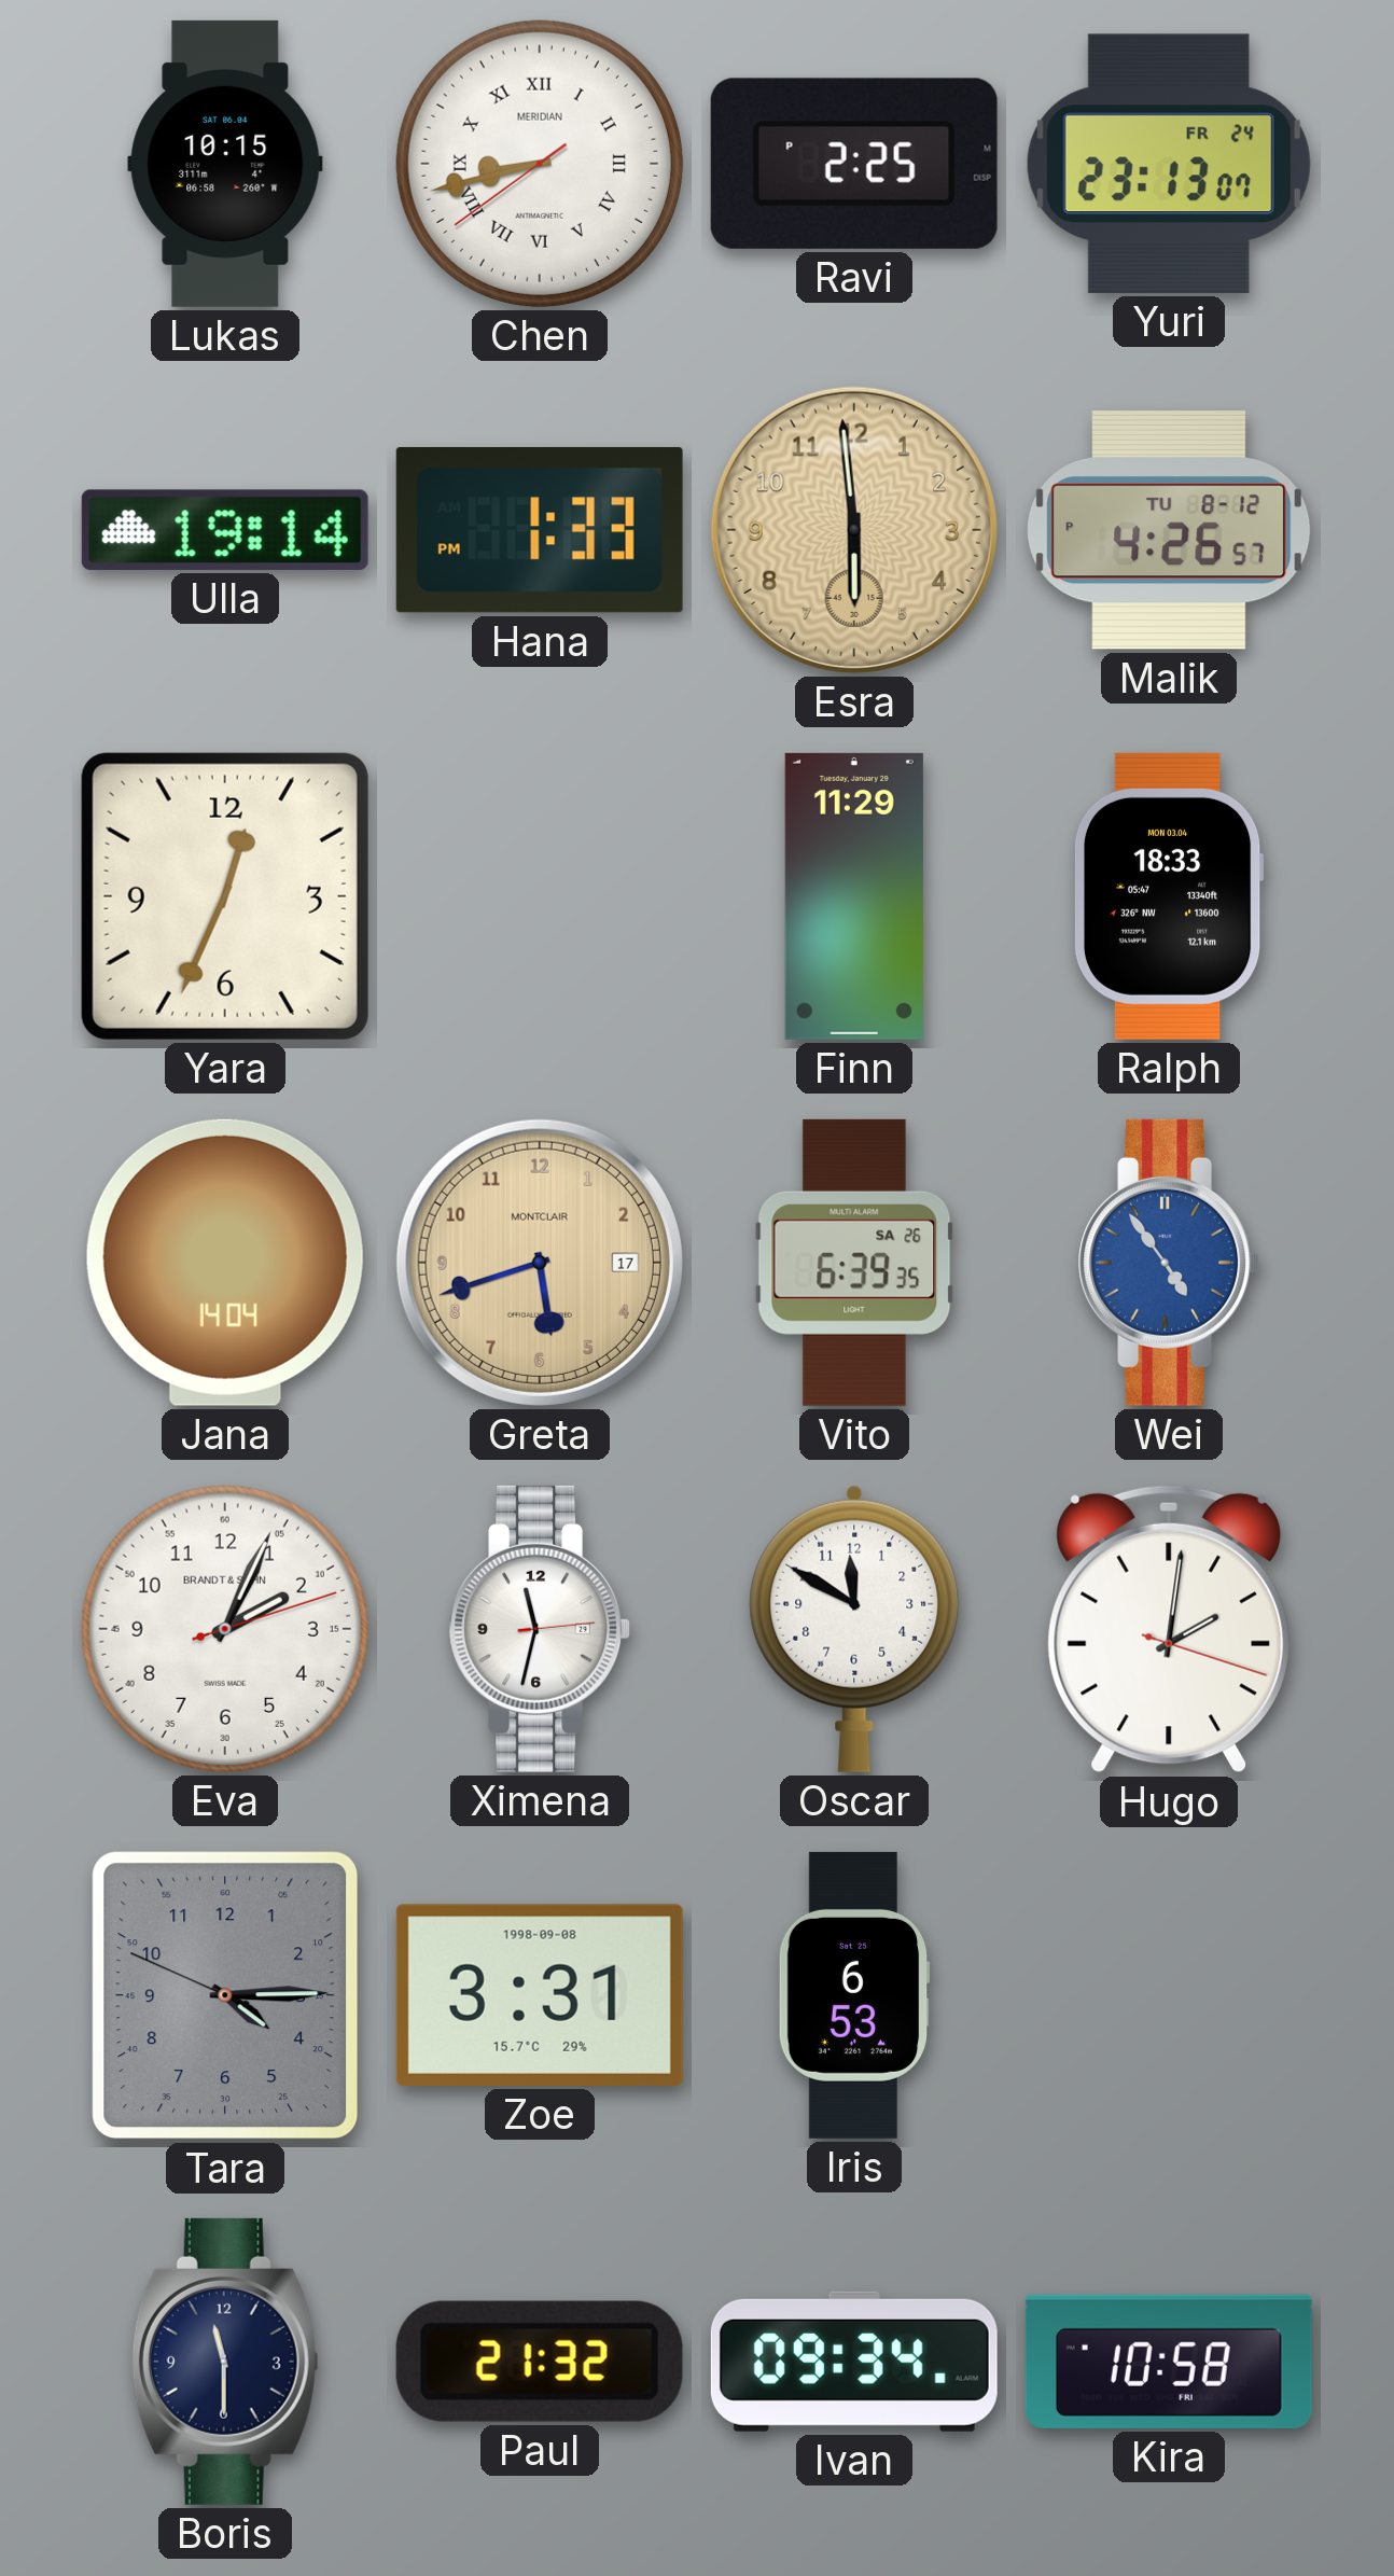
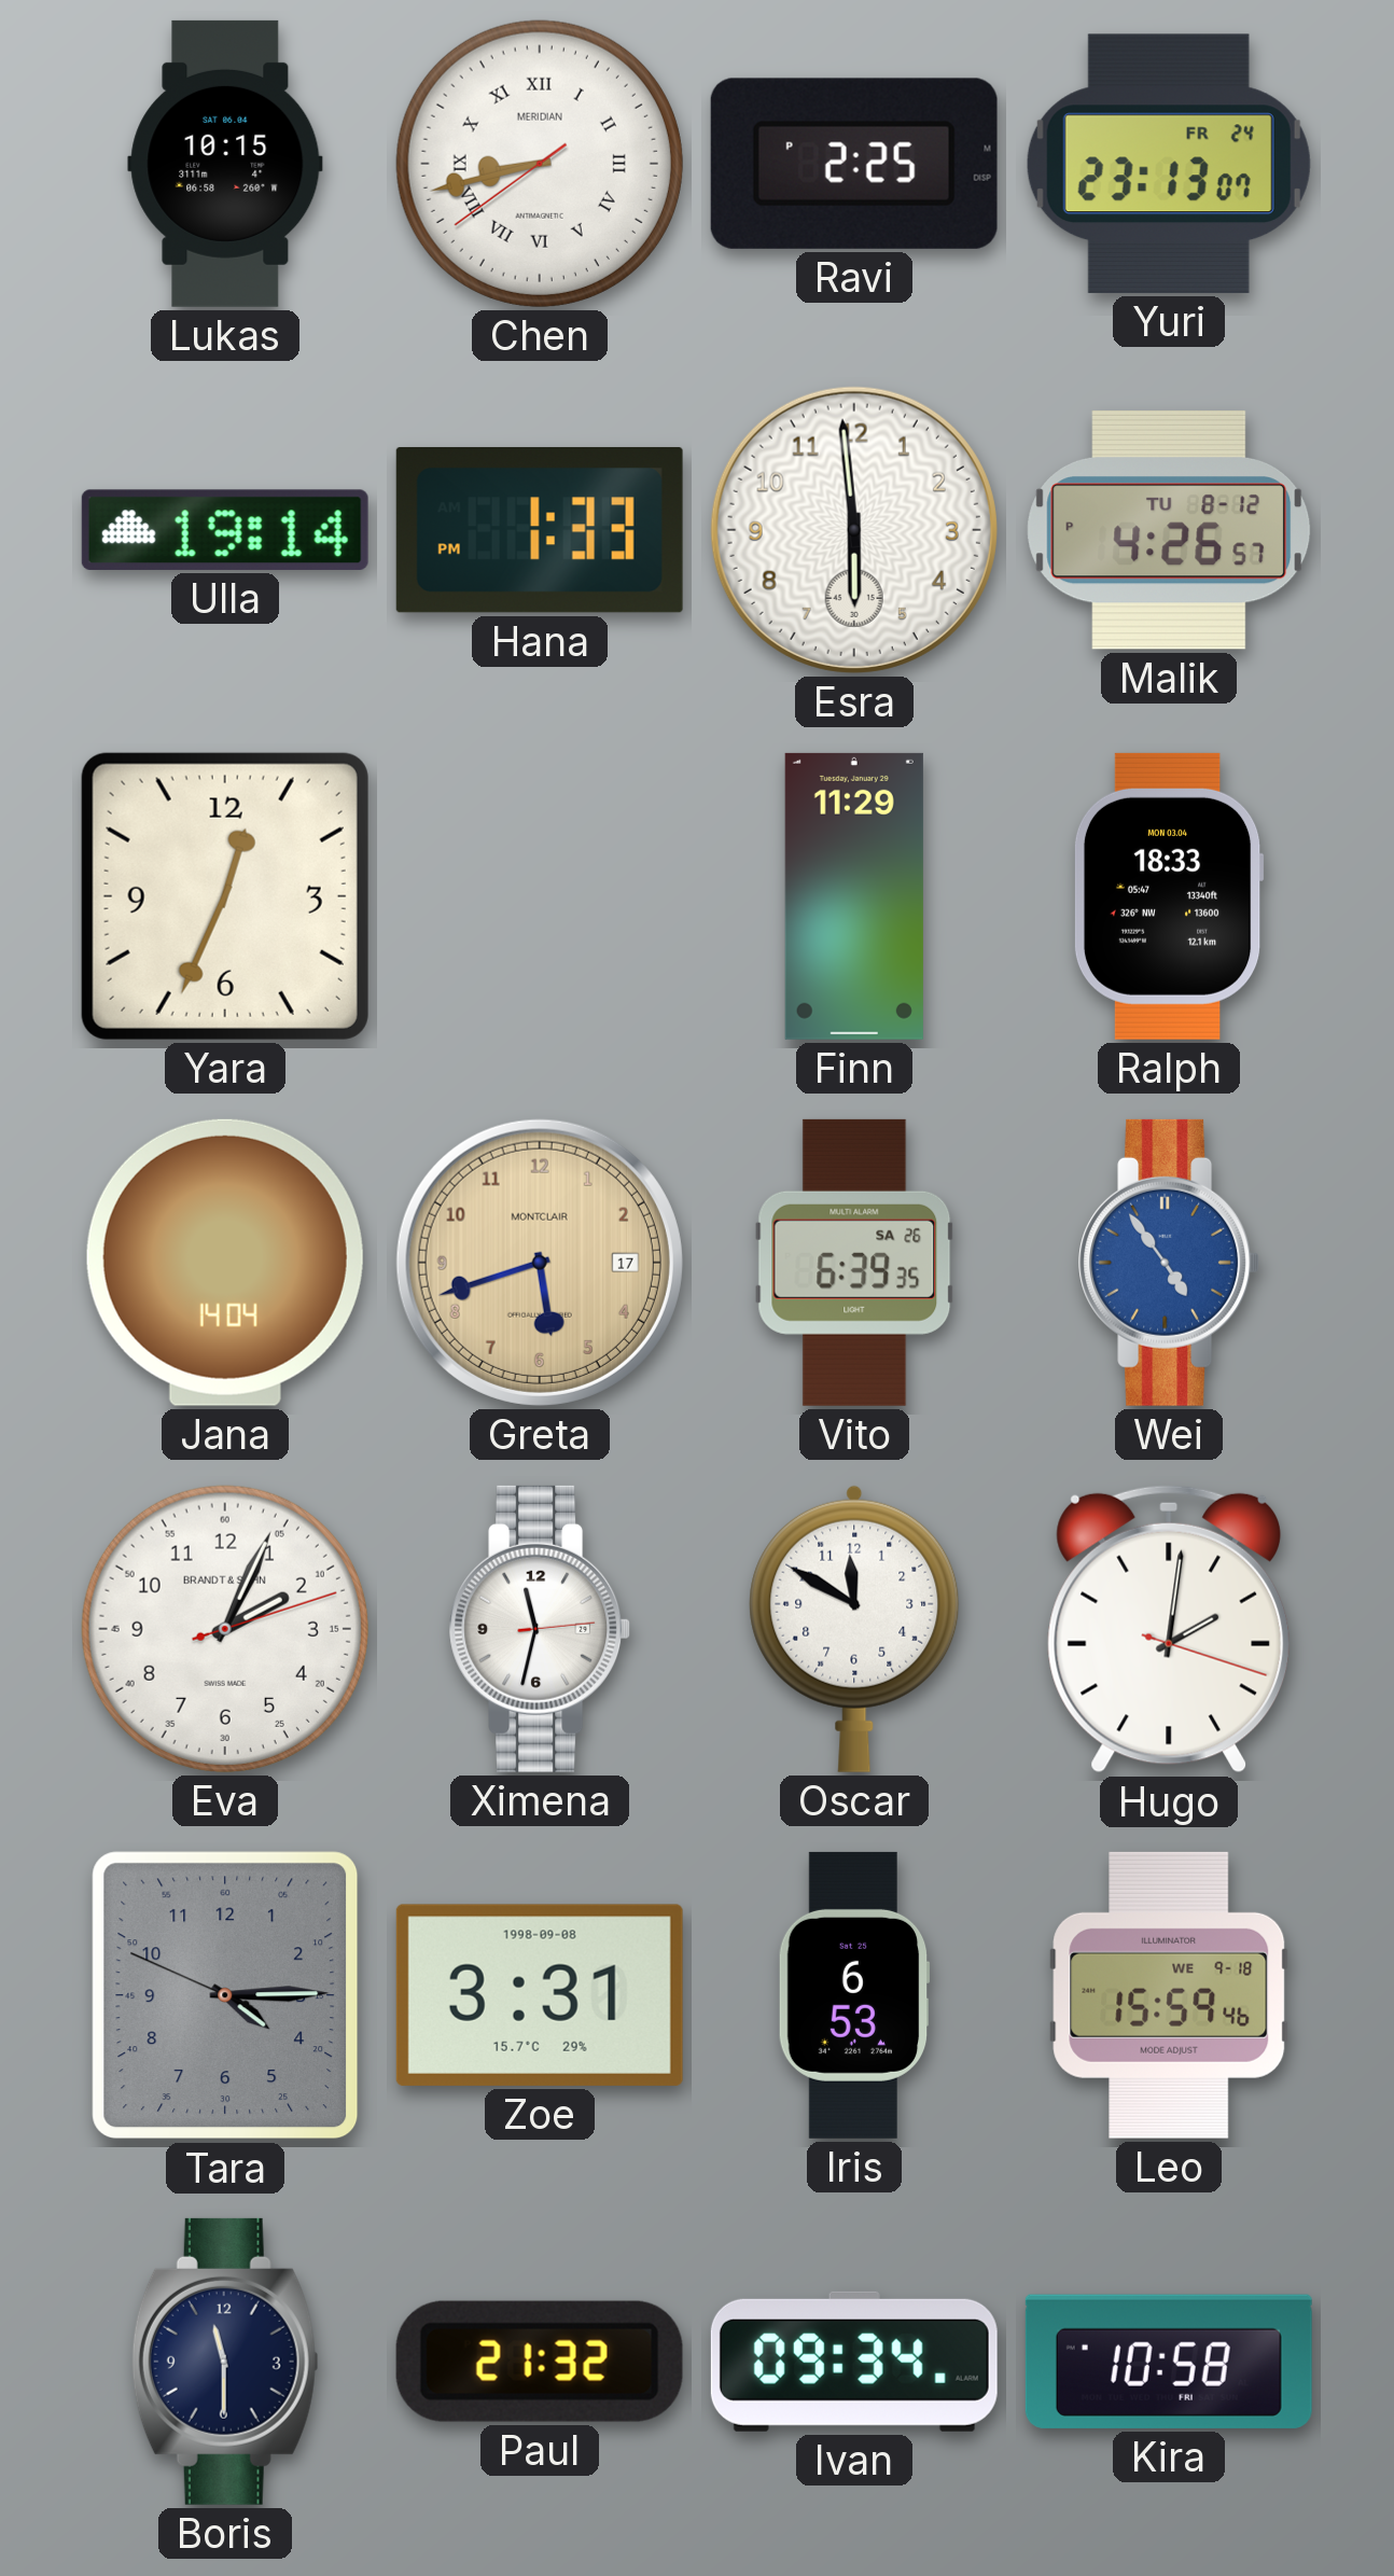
Esra dial: champagne -> white
Leo: none -> 15:59
